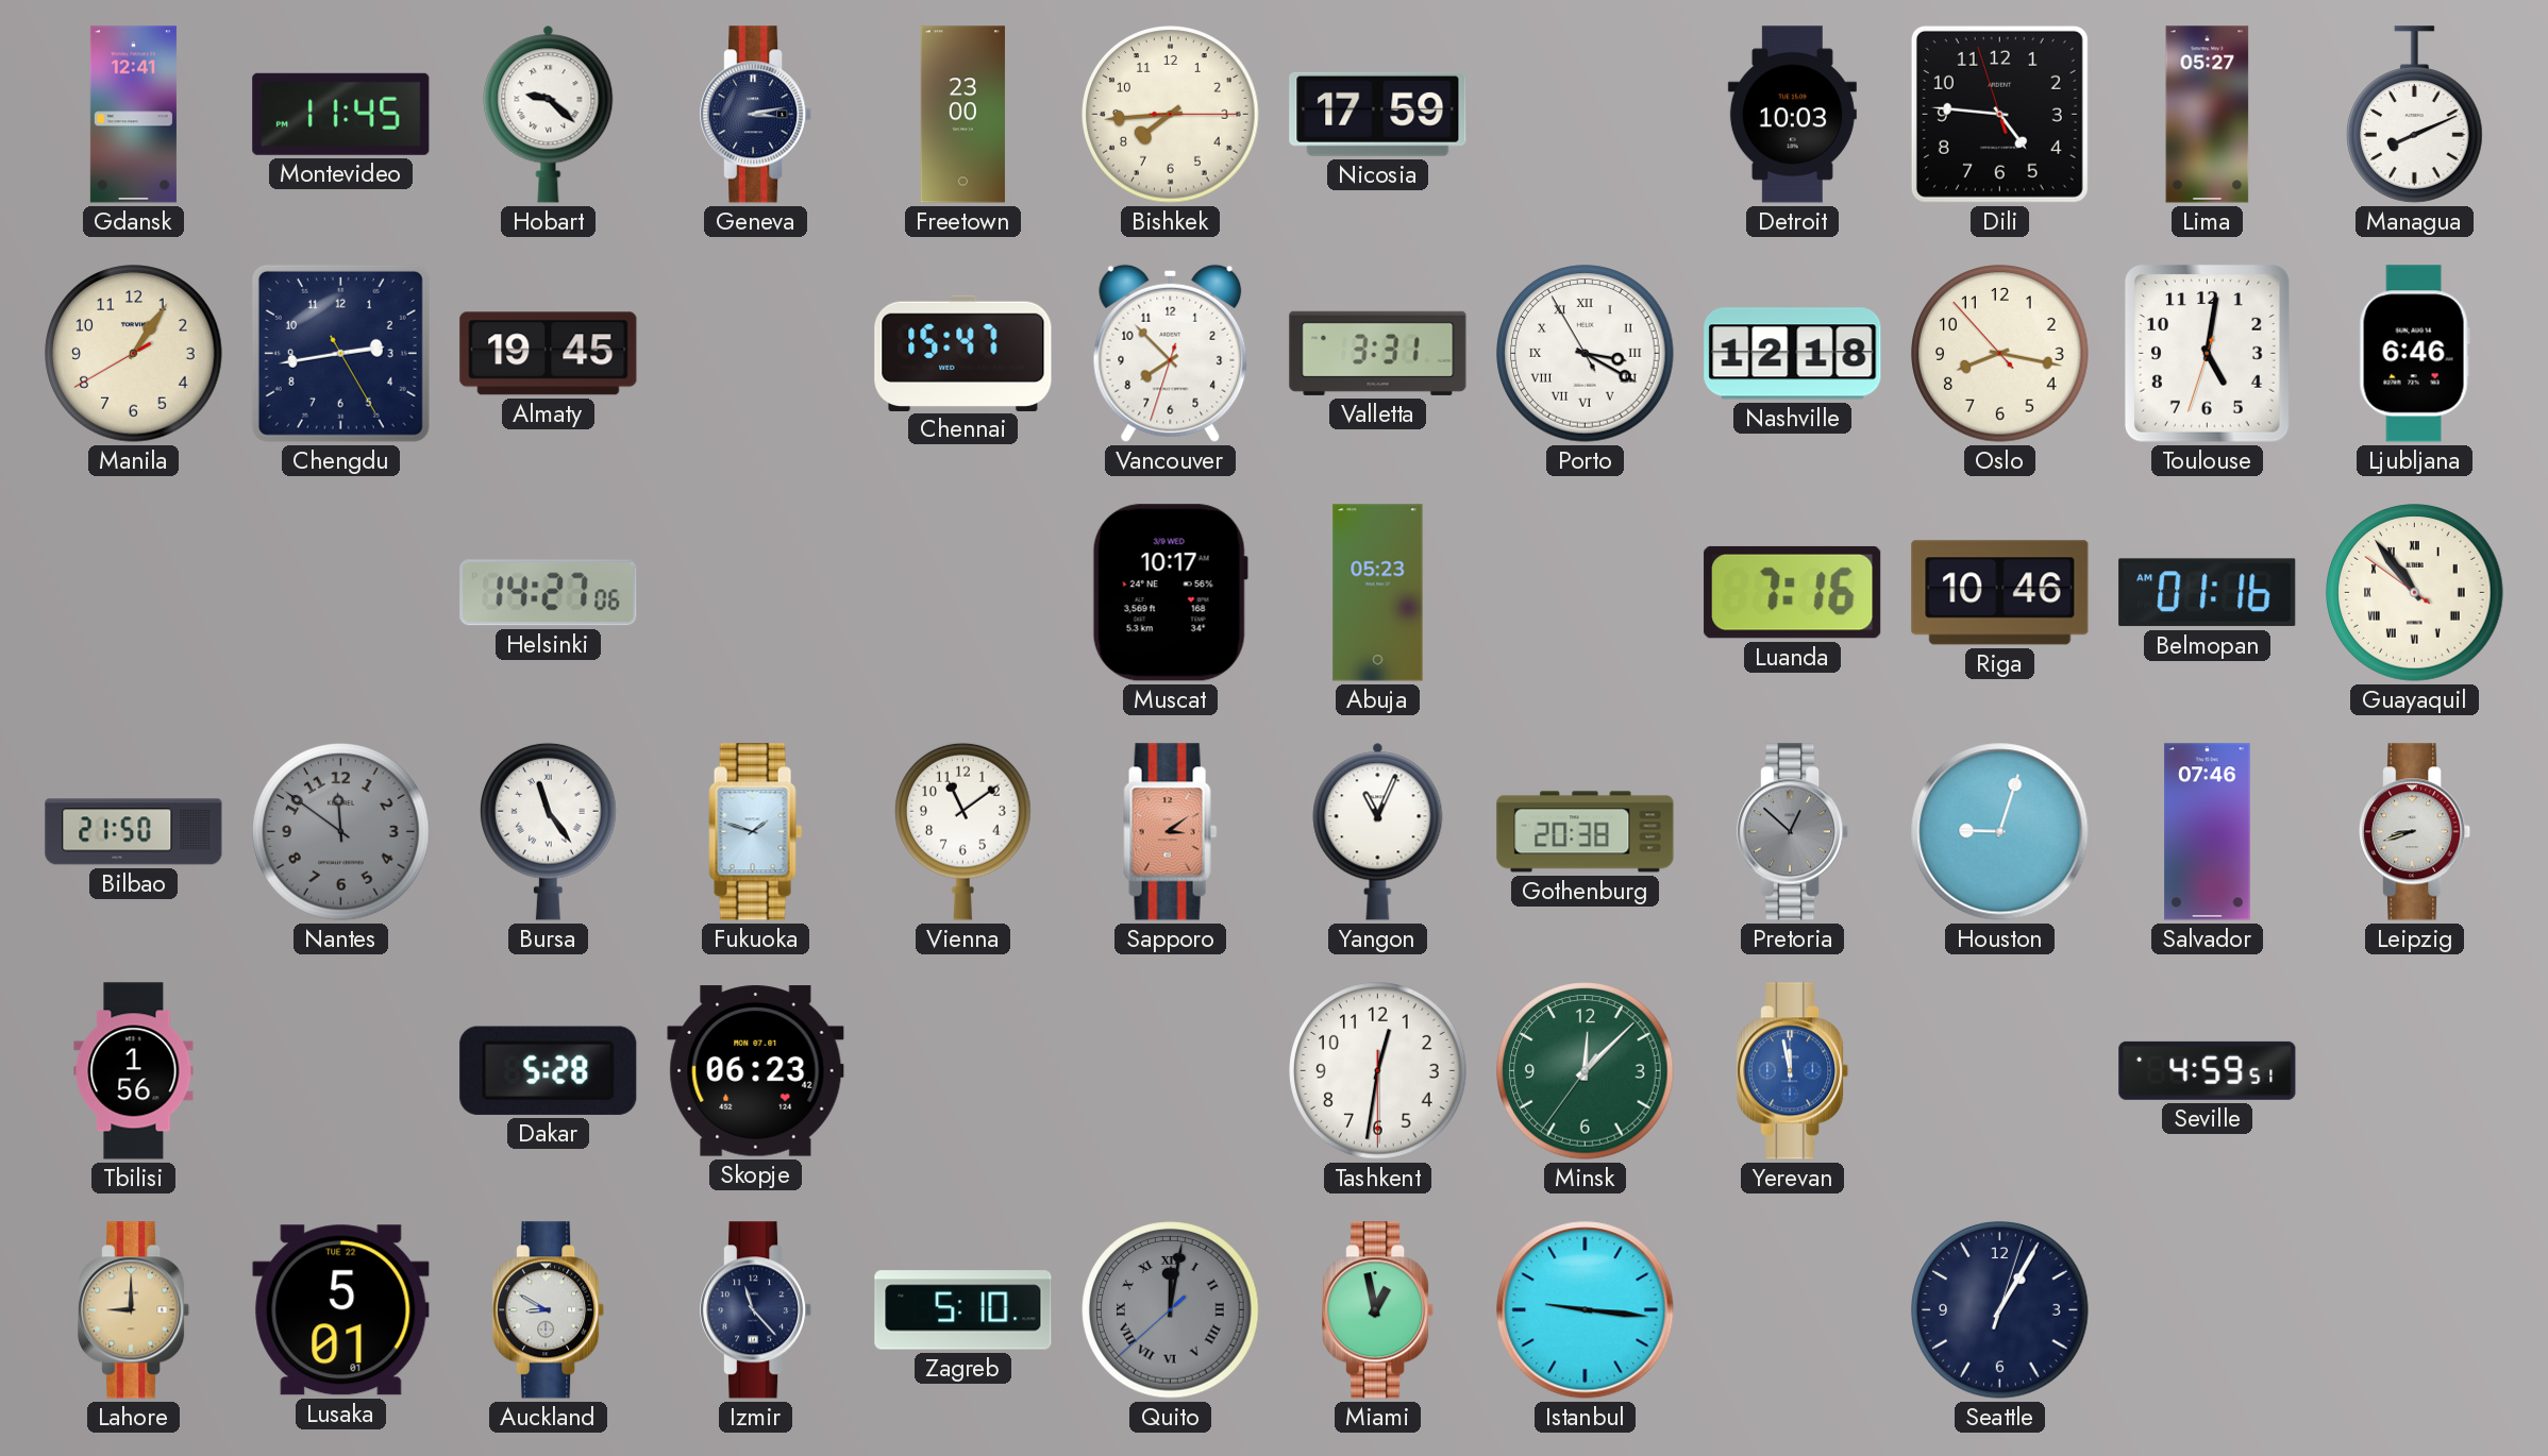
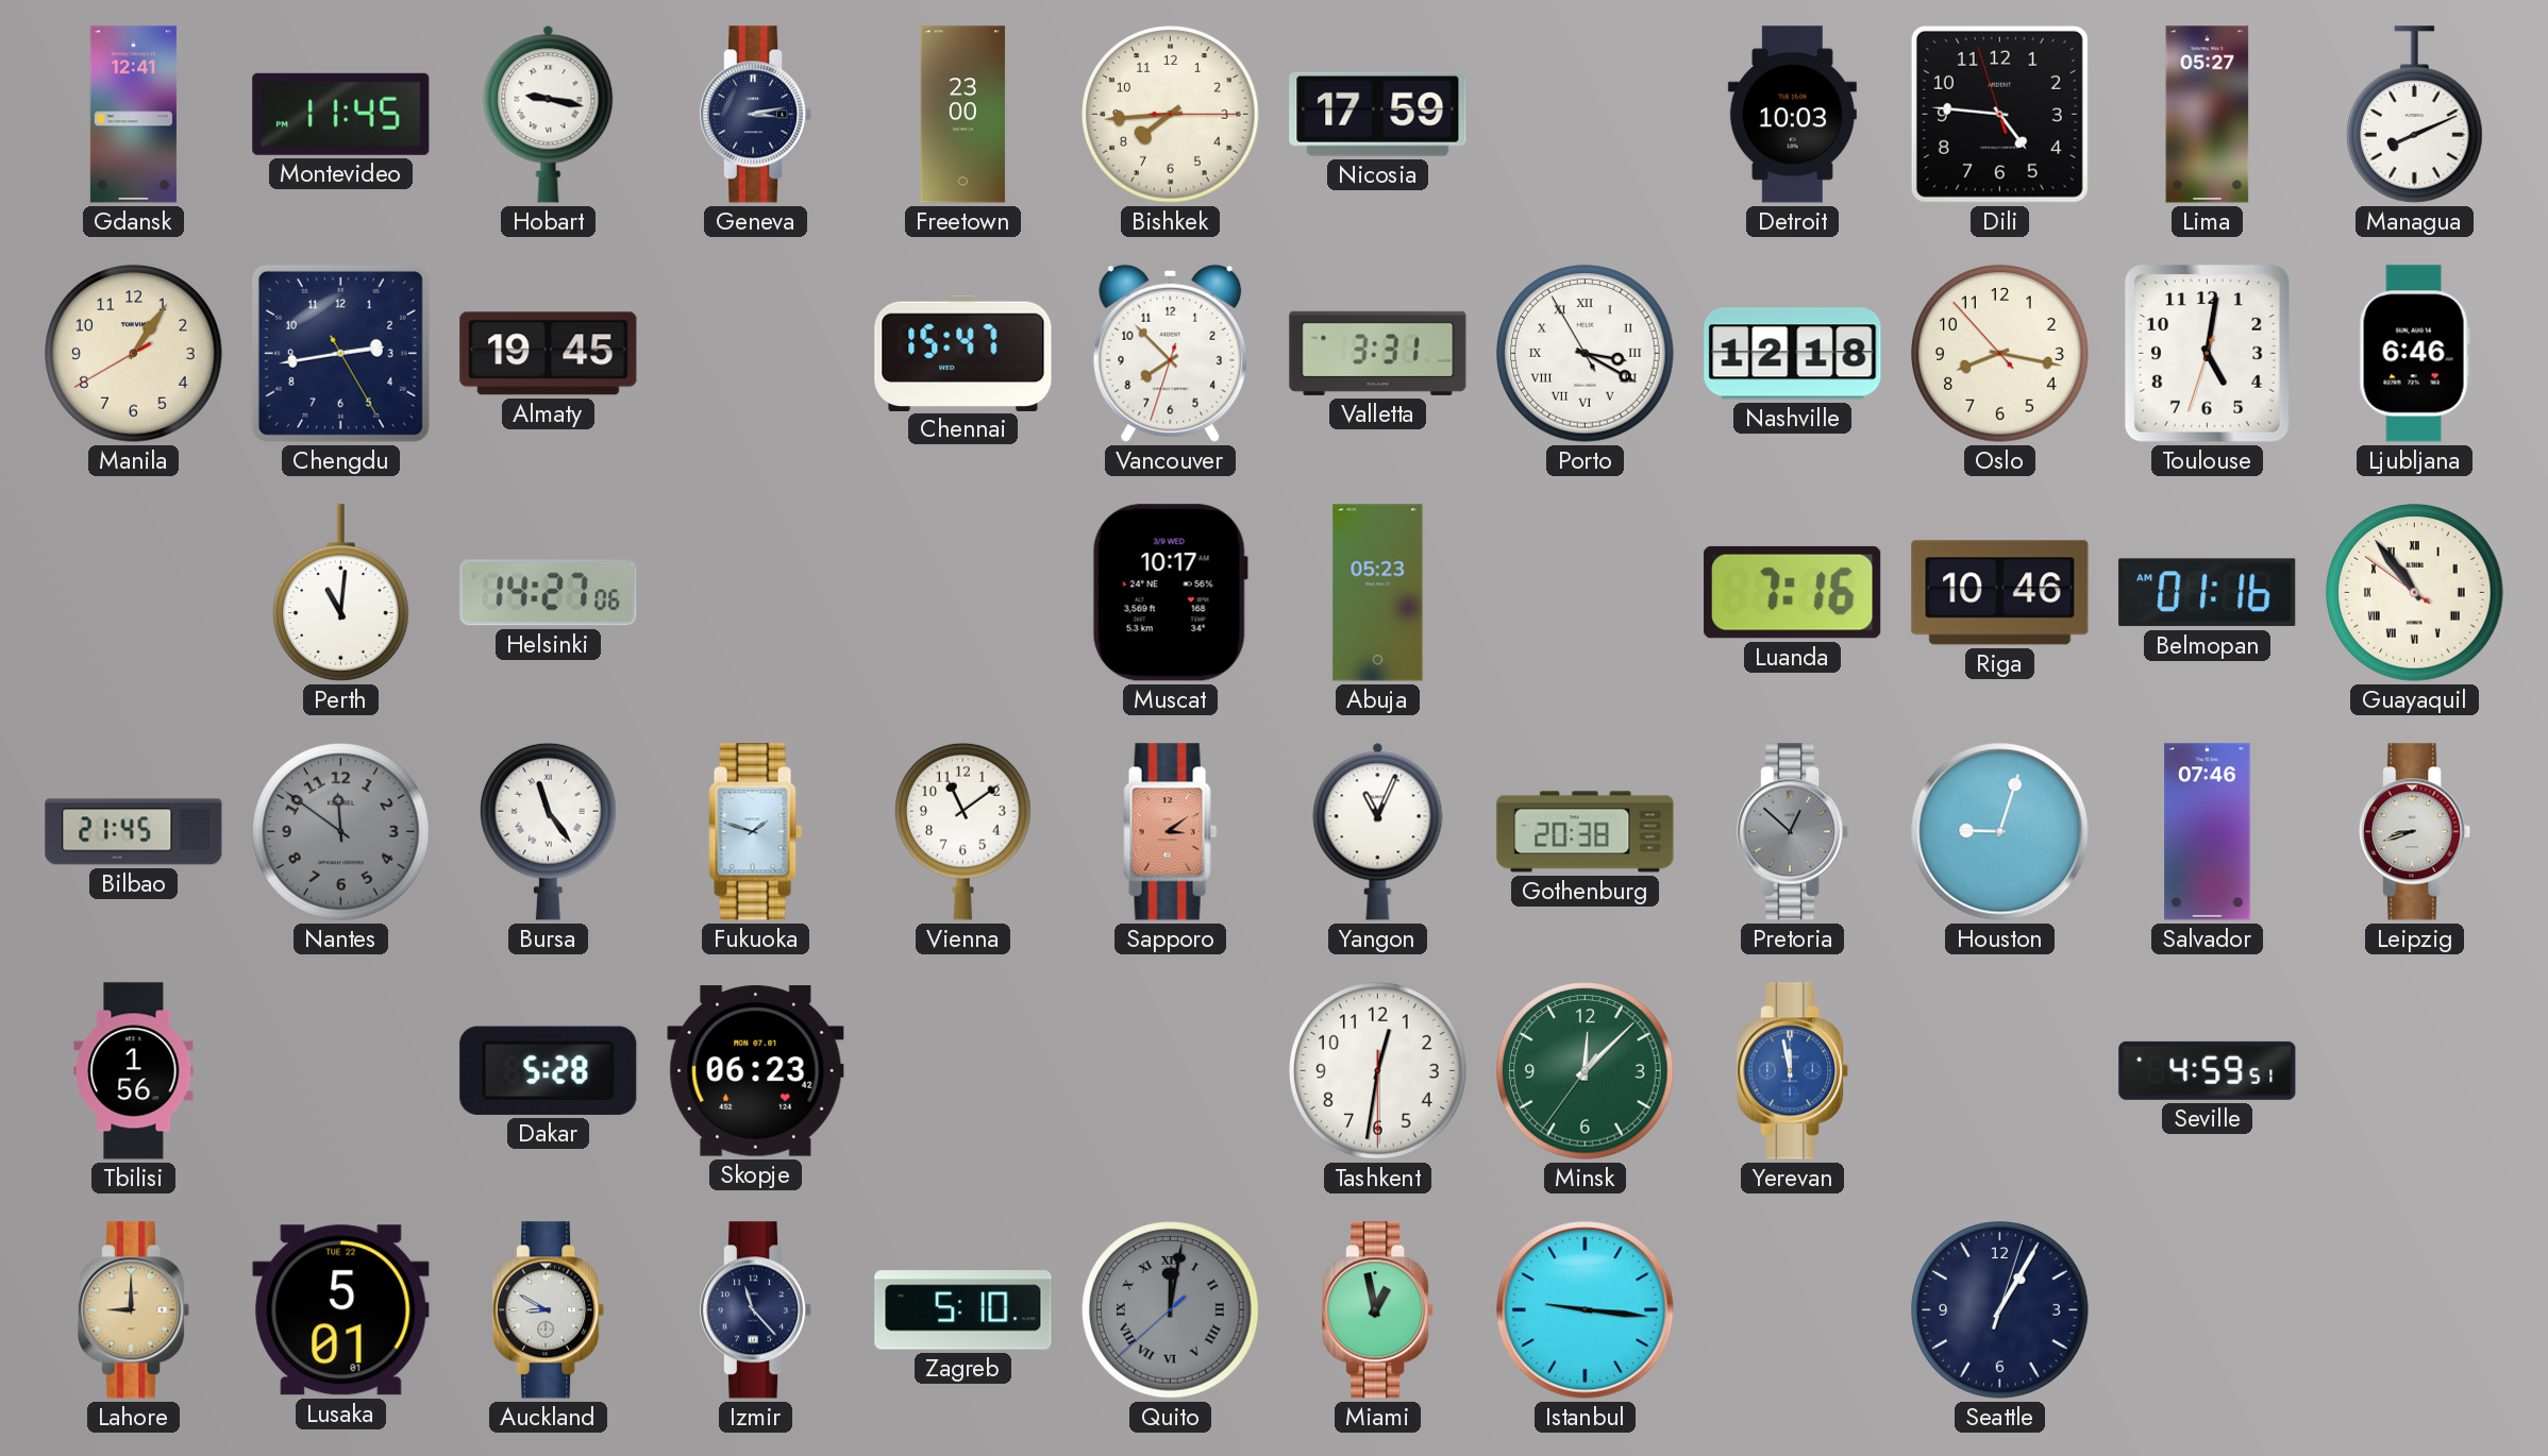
Hobart: 9:22 -> 9:17
Perth: none -> 11:01
Bilbao: 21:50 -> 21:45
